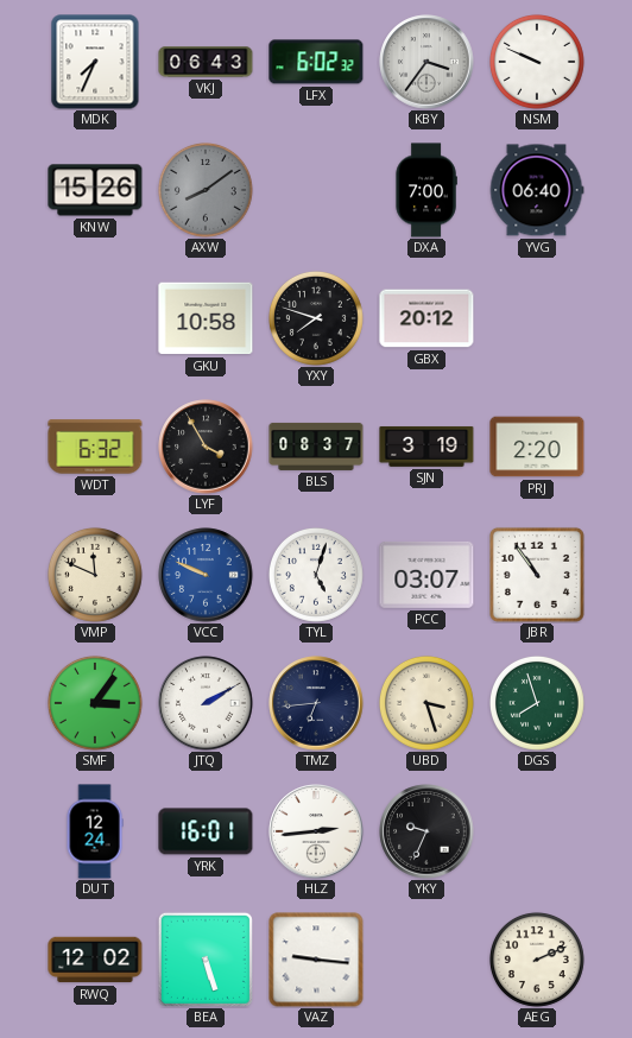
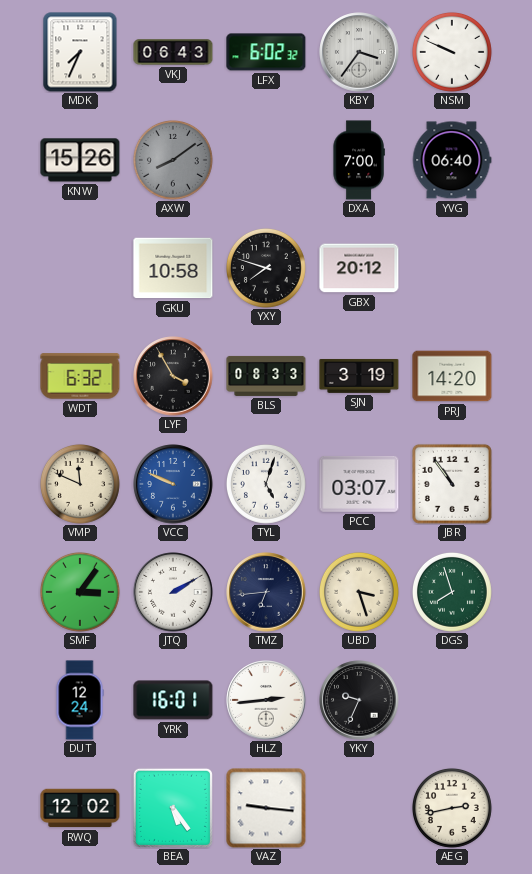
BLS: 08:37 -> 08:33
PRJ: 2:20 -> 14:20
BEA: 5:27 -> 5:24
AEG: 2:11 -> 2:43
